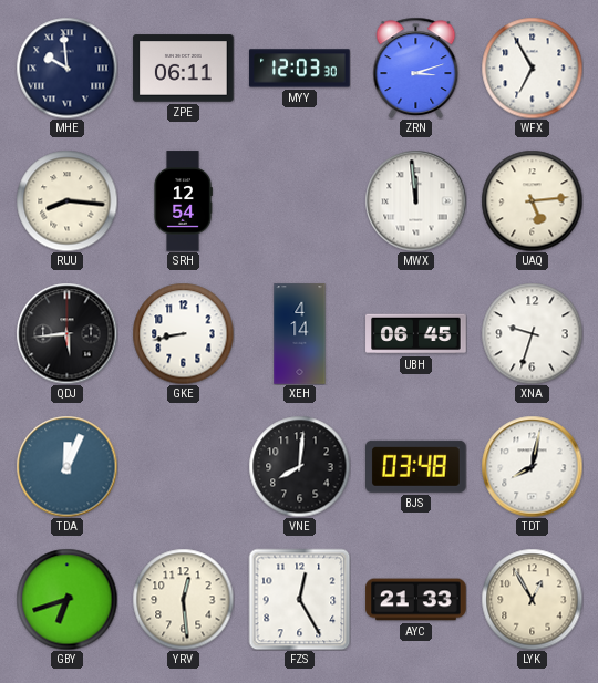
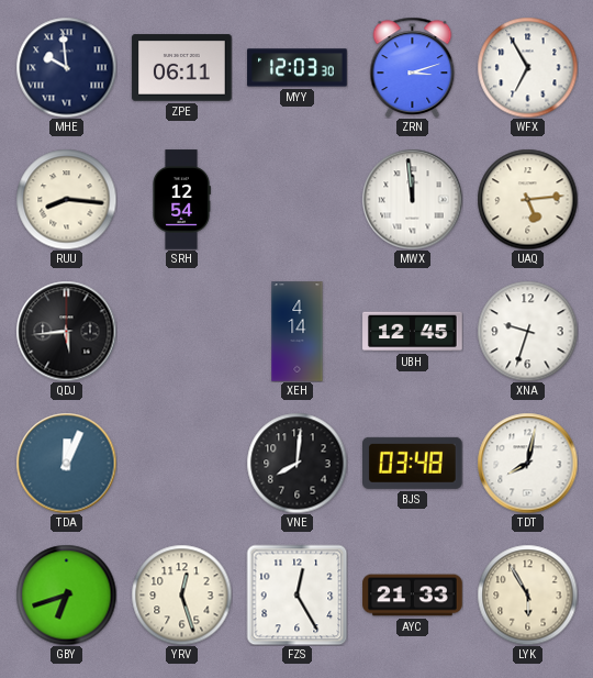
GKE: 8:43 -> none
UBH: 06:45 -> 12:45
YRV: 12:29 -> 12:27
LYK: 12:55 -> 5:55
